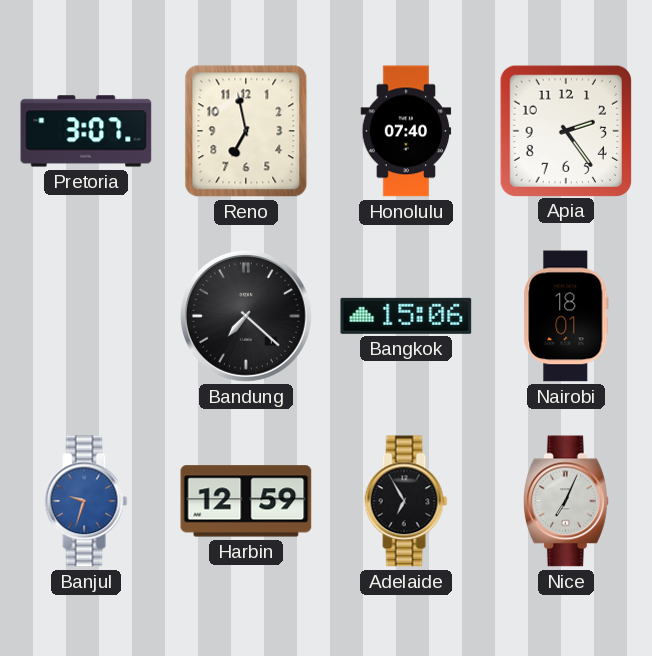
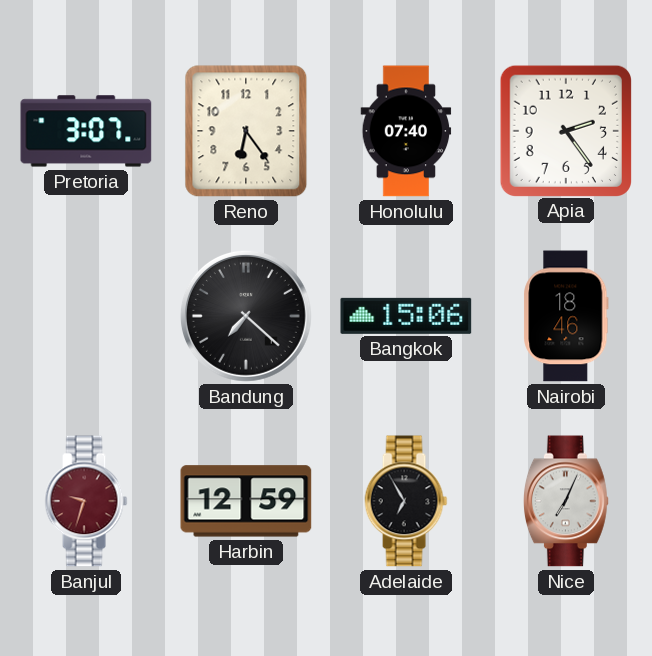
Reno: 6:58 -> 6:24
Nairobi: 18:01 -> 18:46
Banjul dial: blue -> burgundy
